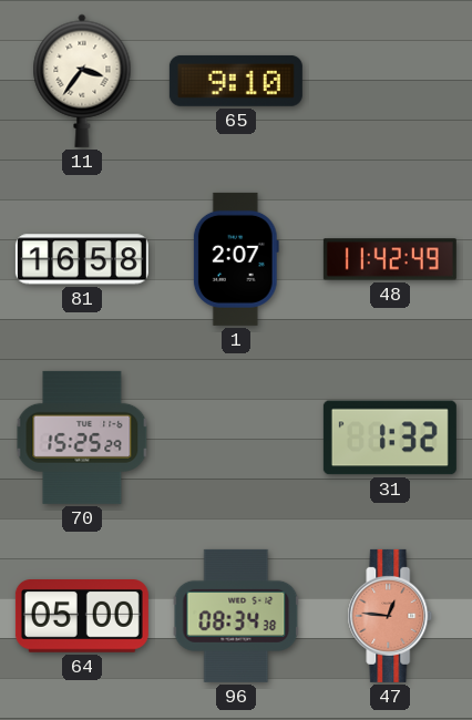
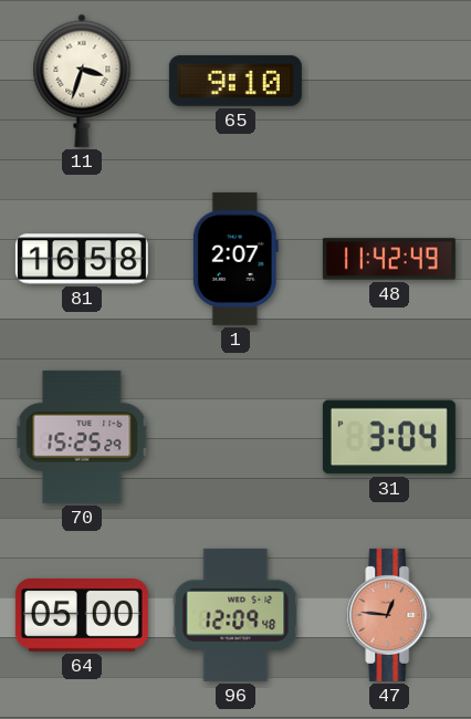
11: 3:36 -> 3:33
31: 1:32 -> 3:04
96: 08:34 -> 12:09
